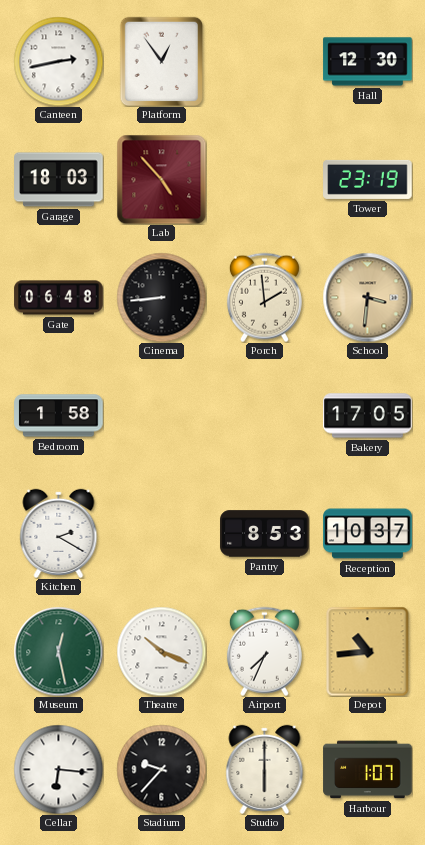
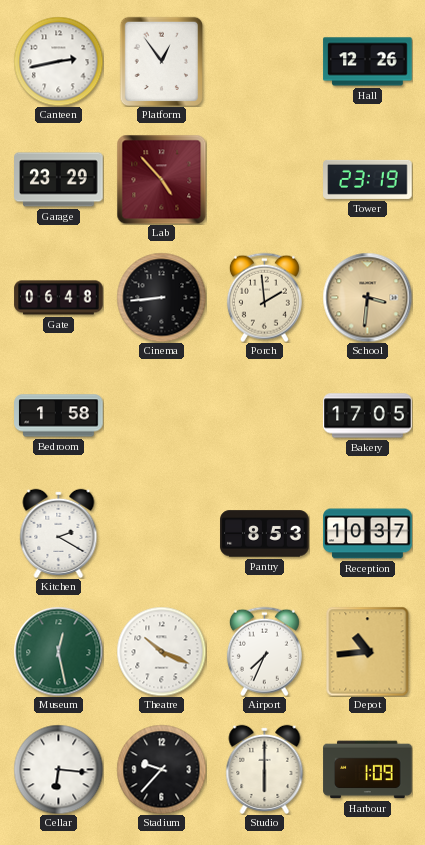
Hall: 12:30 -> 12:26
Garage: 18:03 -> 23:29
Harbour: 1:07 -> 1:09
